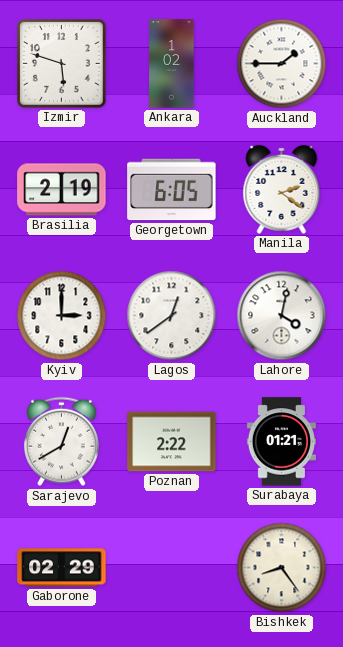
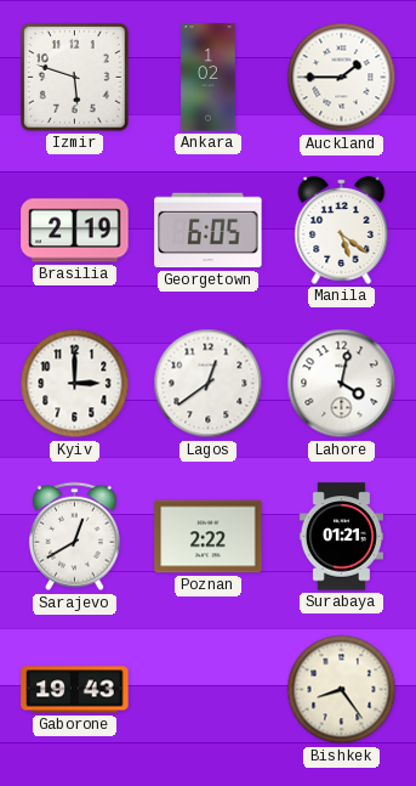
Manila: 2:21 -> 5:21
Gaborone: 02:29 -> 19:43
